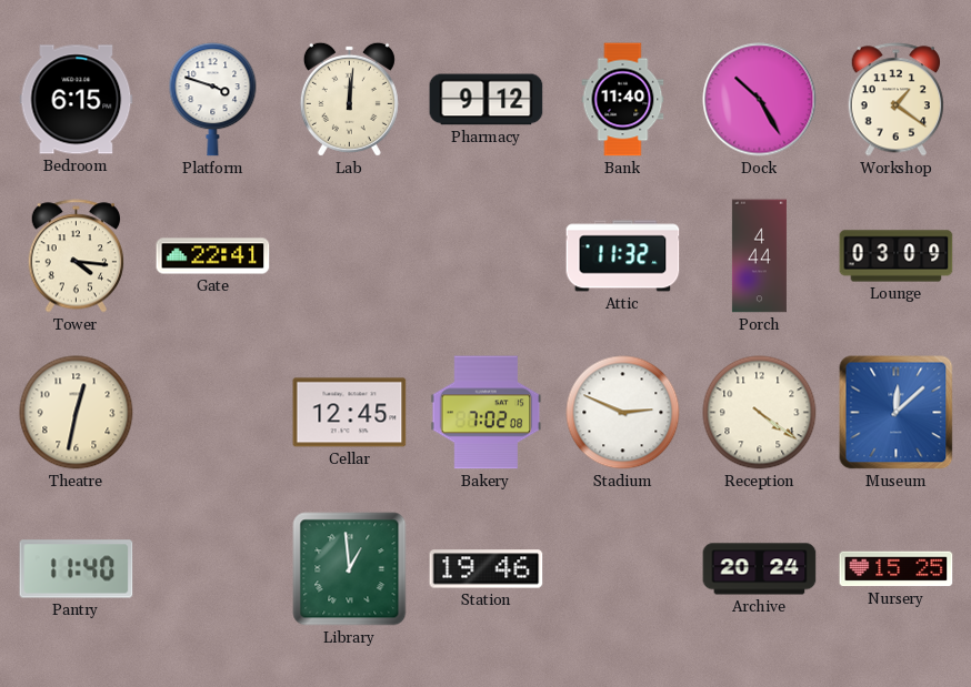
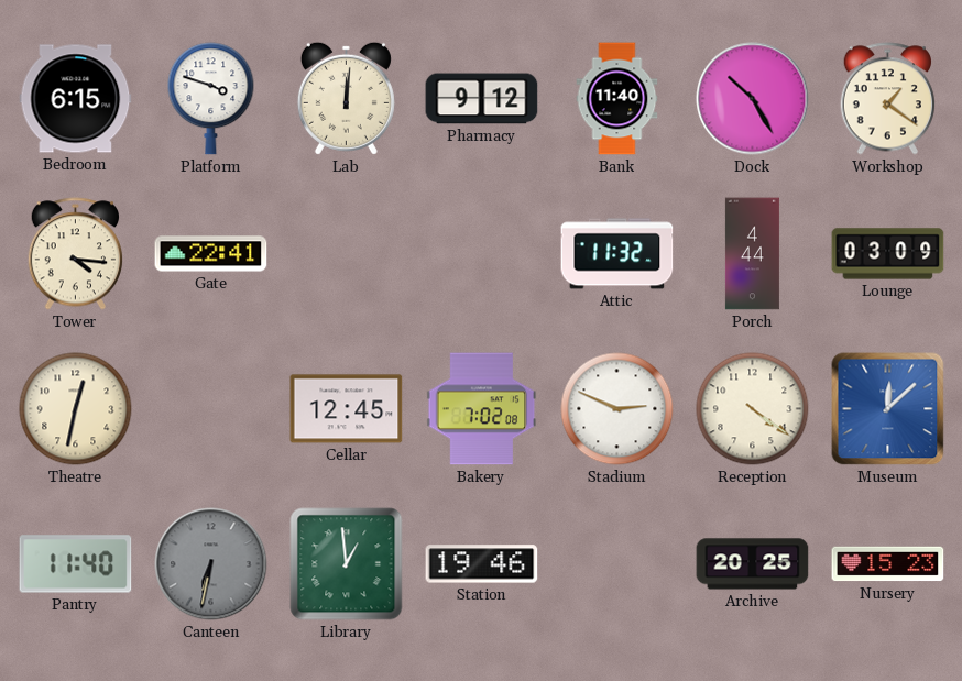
Canteen: none -> 6:32
Archive: 20:24 -> 20:25
Nursery: 15:25 -> 15:23
